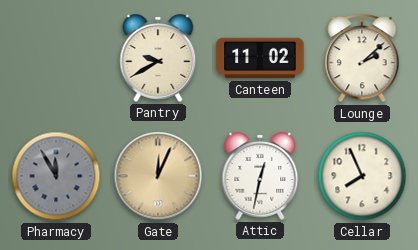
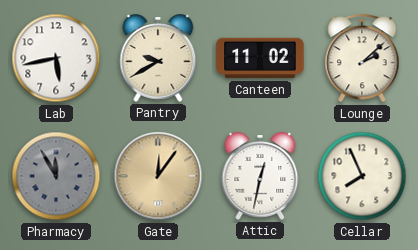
Lab: none -> 5:43
Gate: 12:04 -> 12:06
